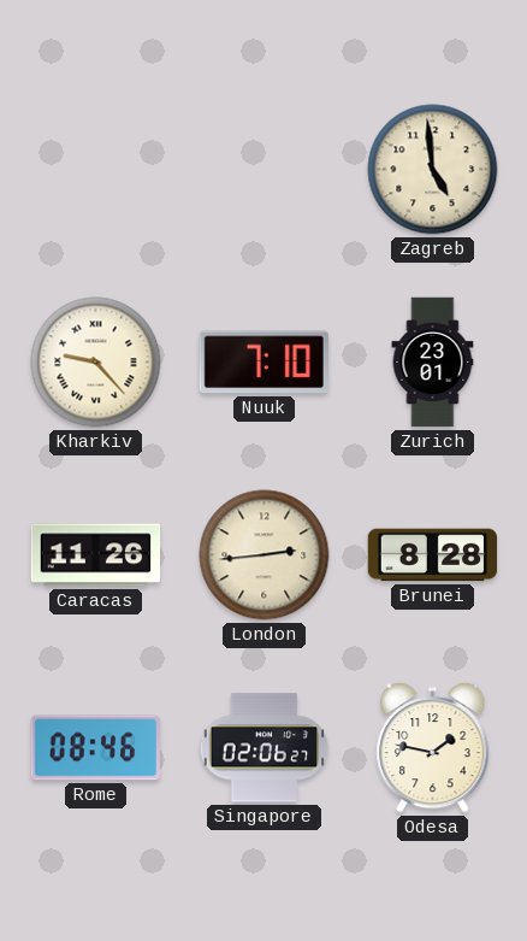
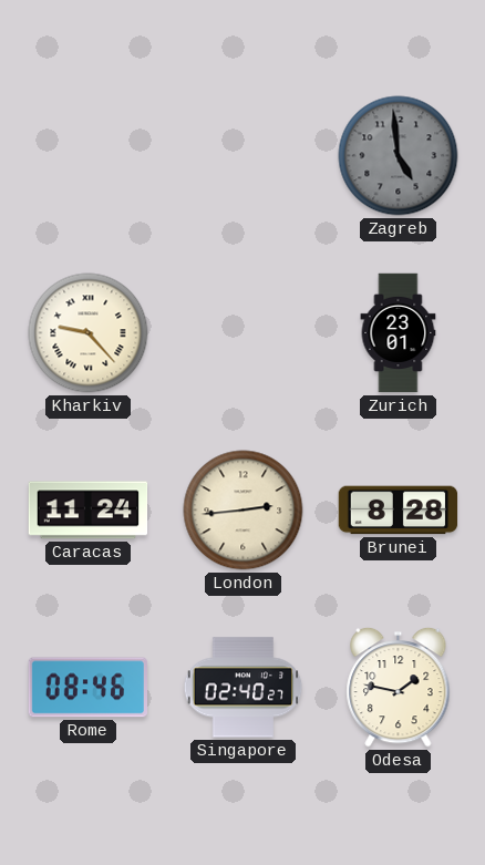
Zagreb dial: cream -> grey
Nuuk: 7:10 -> none
Caracas: 11:26 -> 11:24
Singapore: 02:06 -> 02:40
